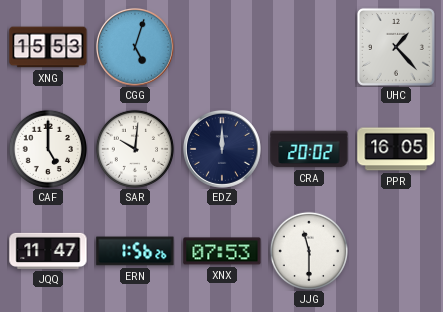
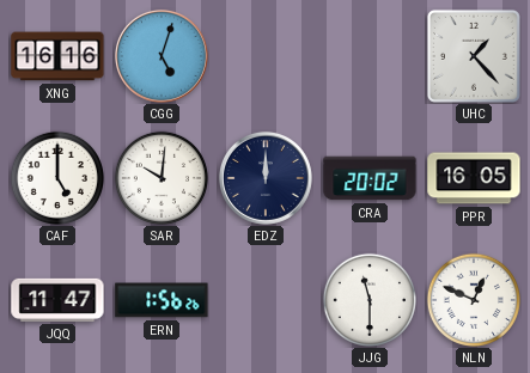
XNG: 15:53 -> 16:16
XNX: 07:53 -> none
NLN: none -> 12:49
